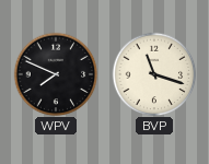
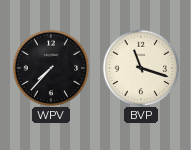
WPV: 7:49 -> 7:37
